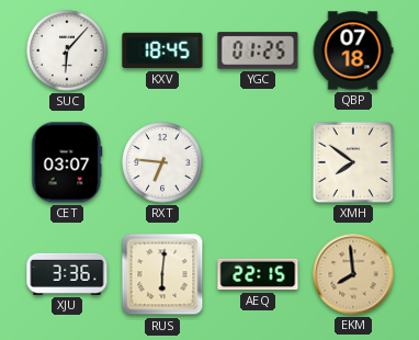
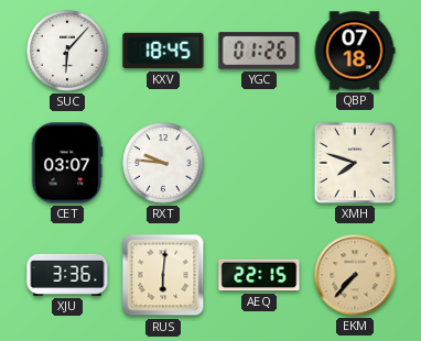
YGC: 01:25 -> 01:26
RXT: 6:46 -> 9:46
XMH: 7:51 -> 7:48
EKM: 7:59 -> 7:37
